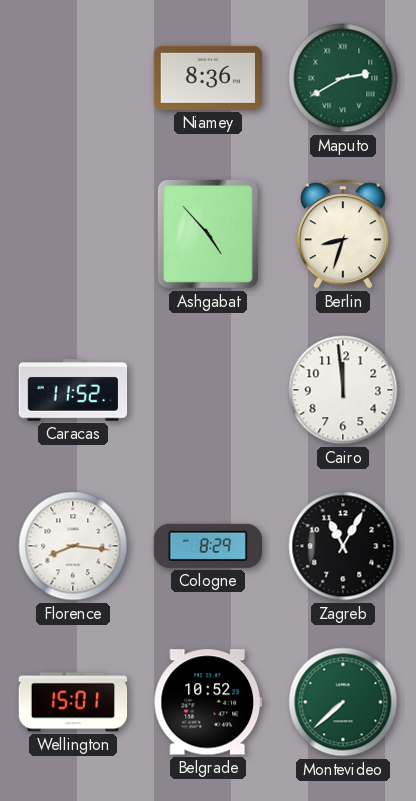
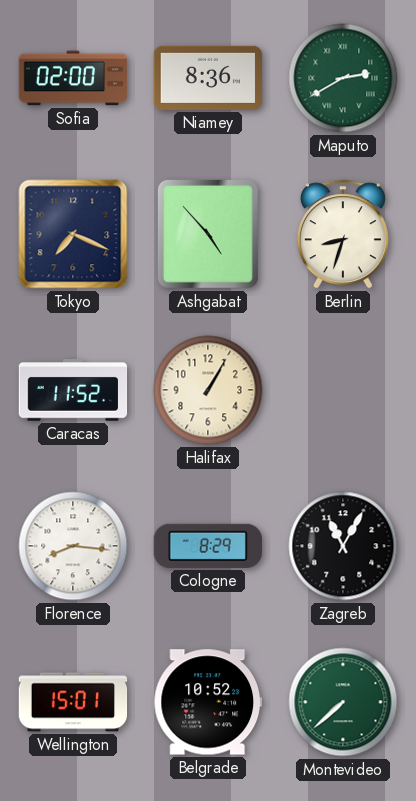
Sofia: none -> 02:00
Tokyo: none -> 7:19
Halifax: none -> 1:05
Cairo: 11:59 -> none
